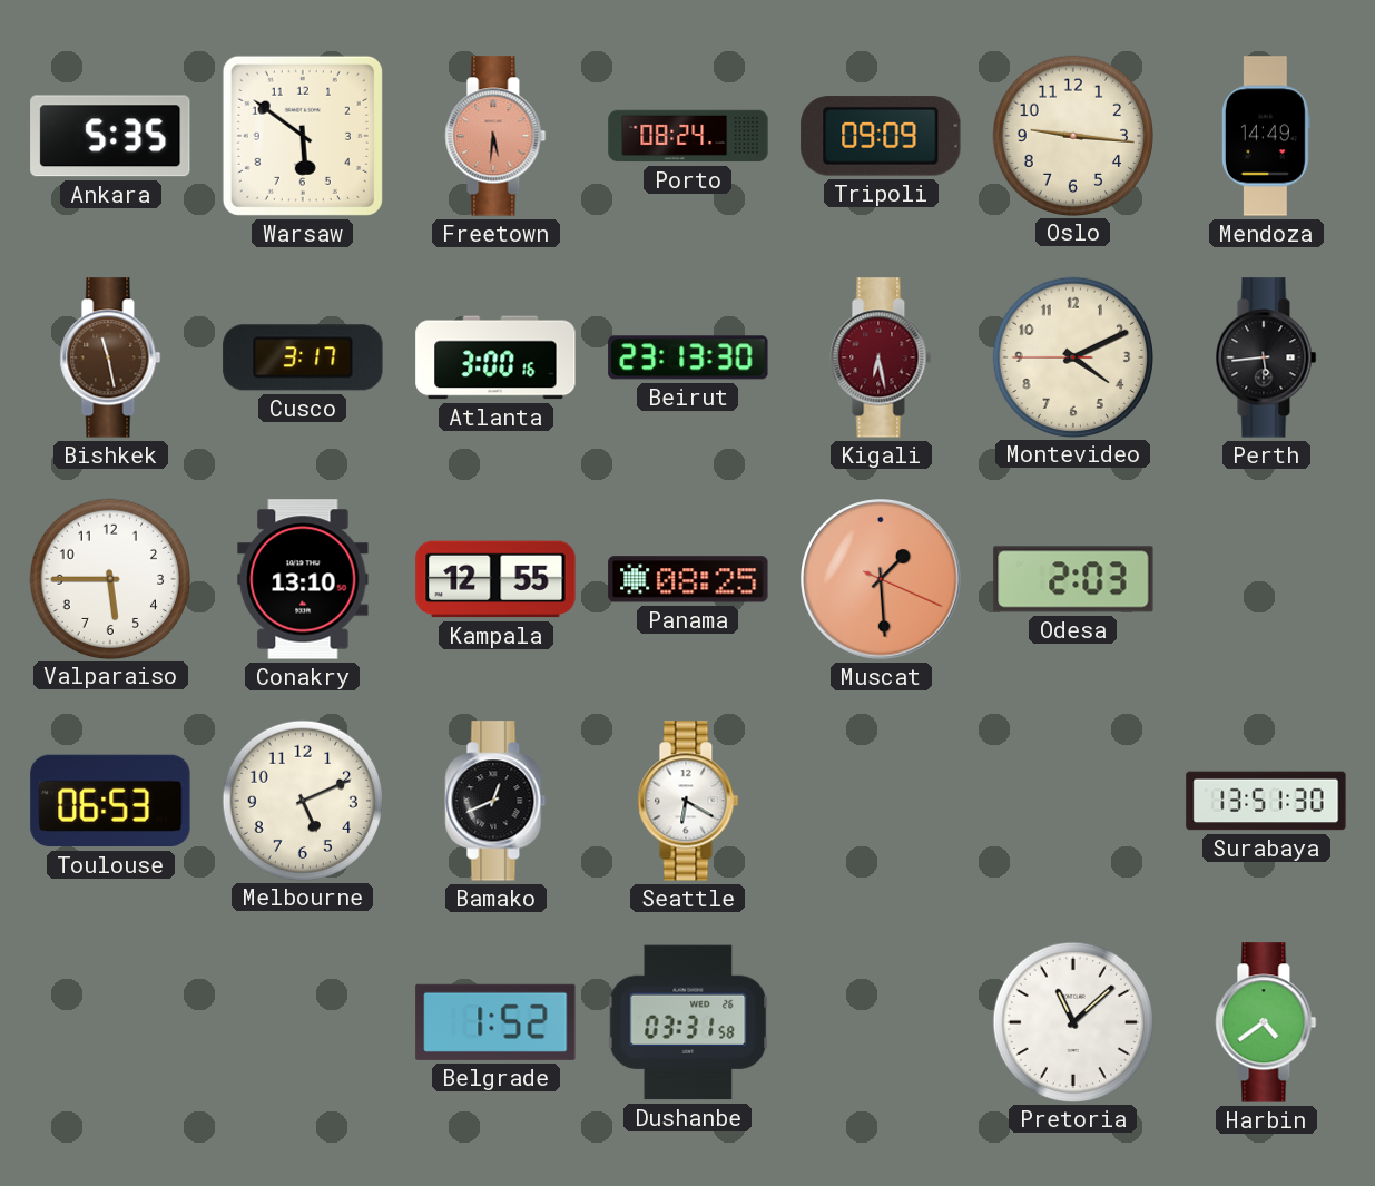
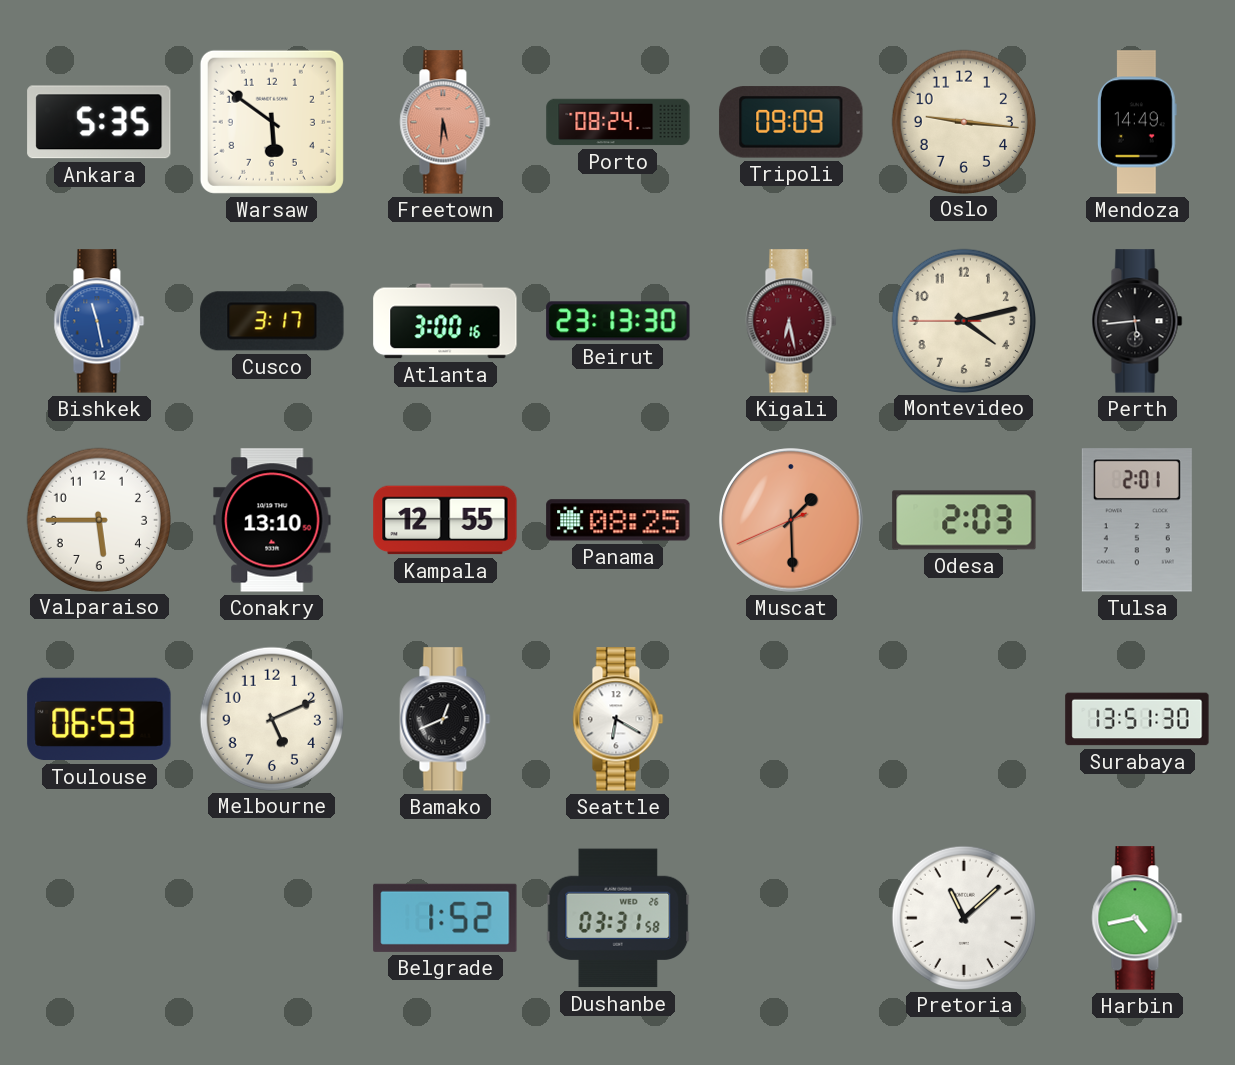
Bishkek dial: brown -> blue
Montevideo: 4:10 -> 4:12
Muscat: 1:29:19 -> 1:29:41
Tulsa: none -> 2:01
Harbin: 4:39 -> 4:43
